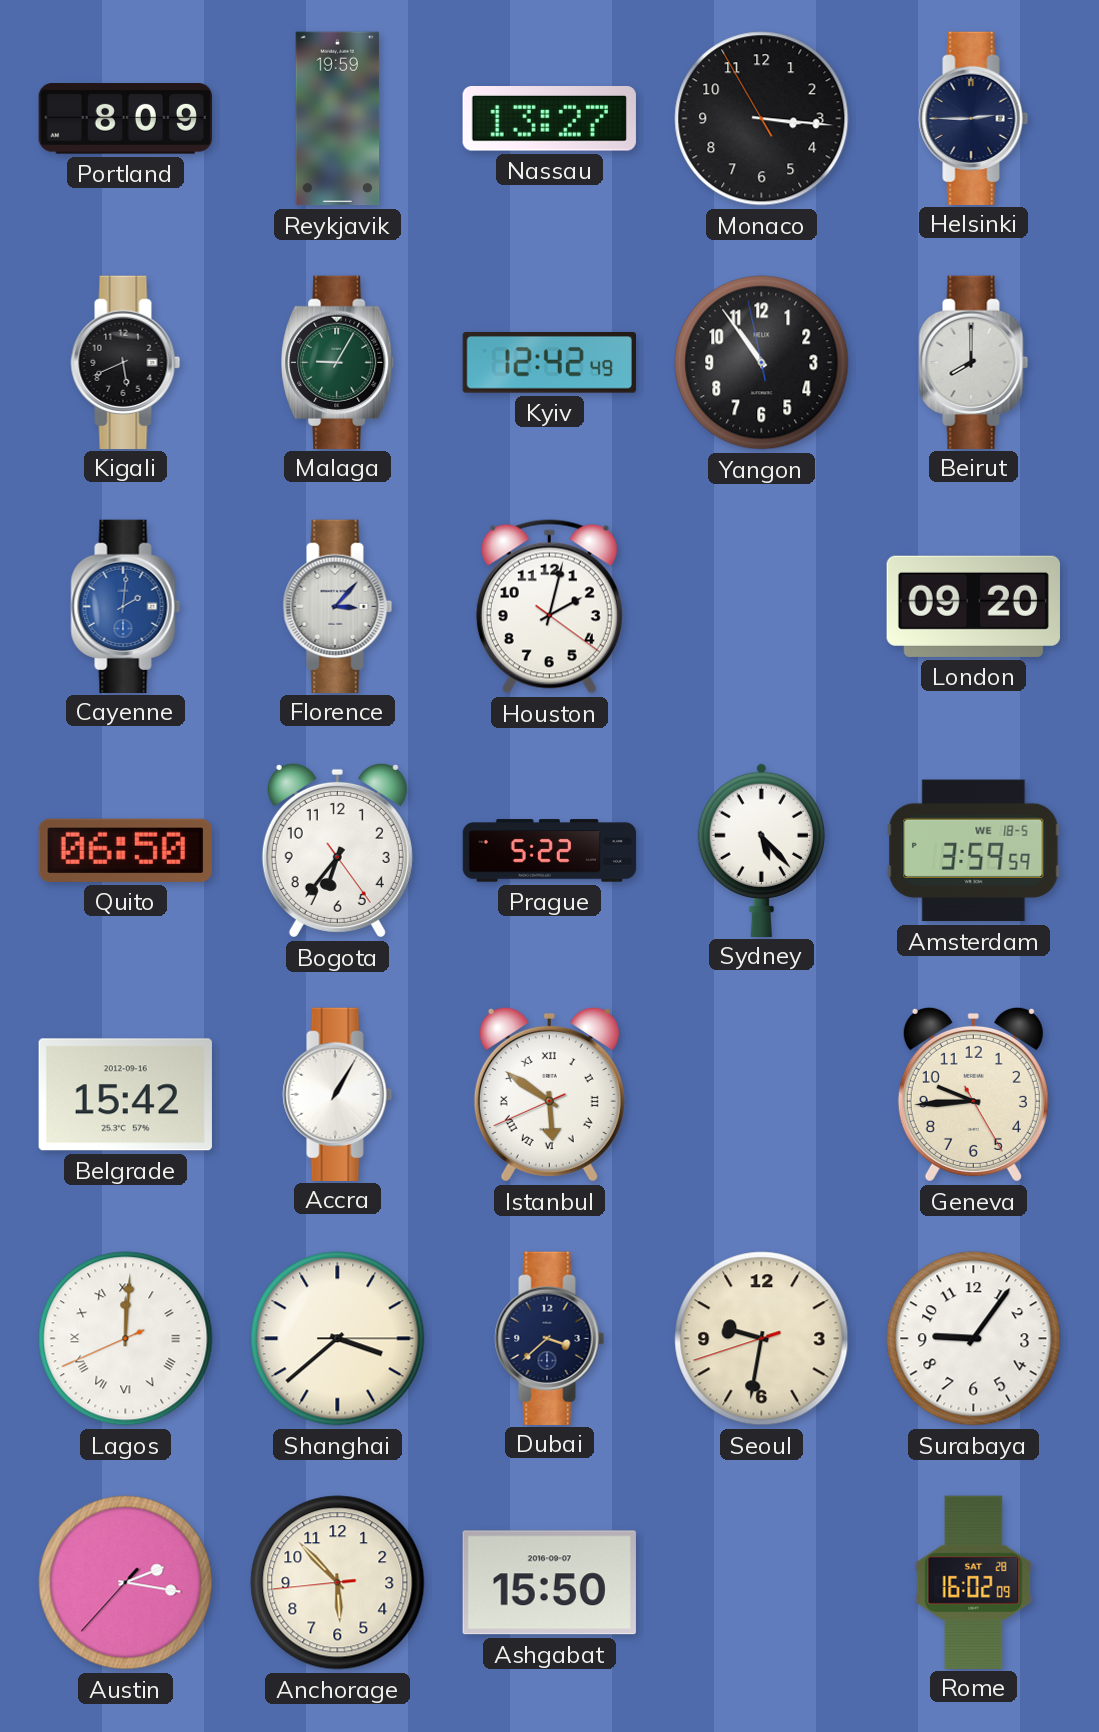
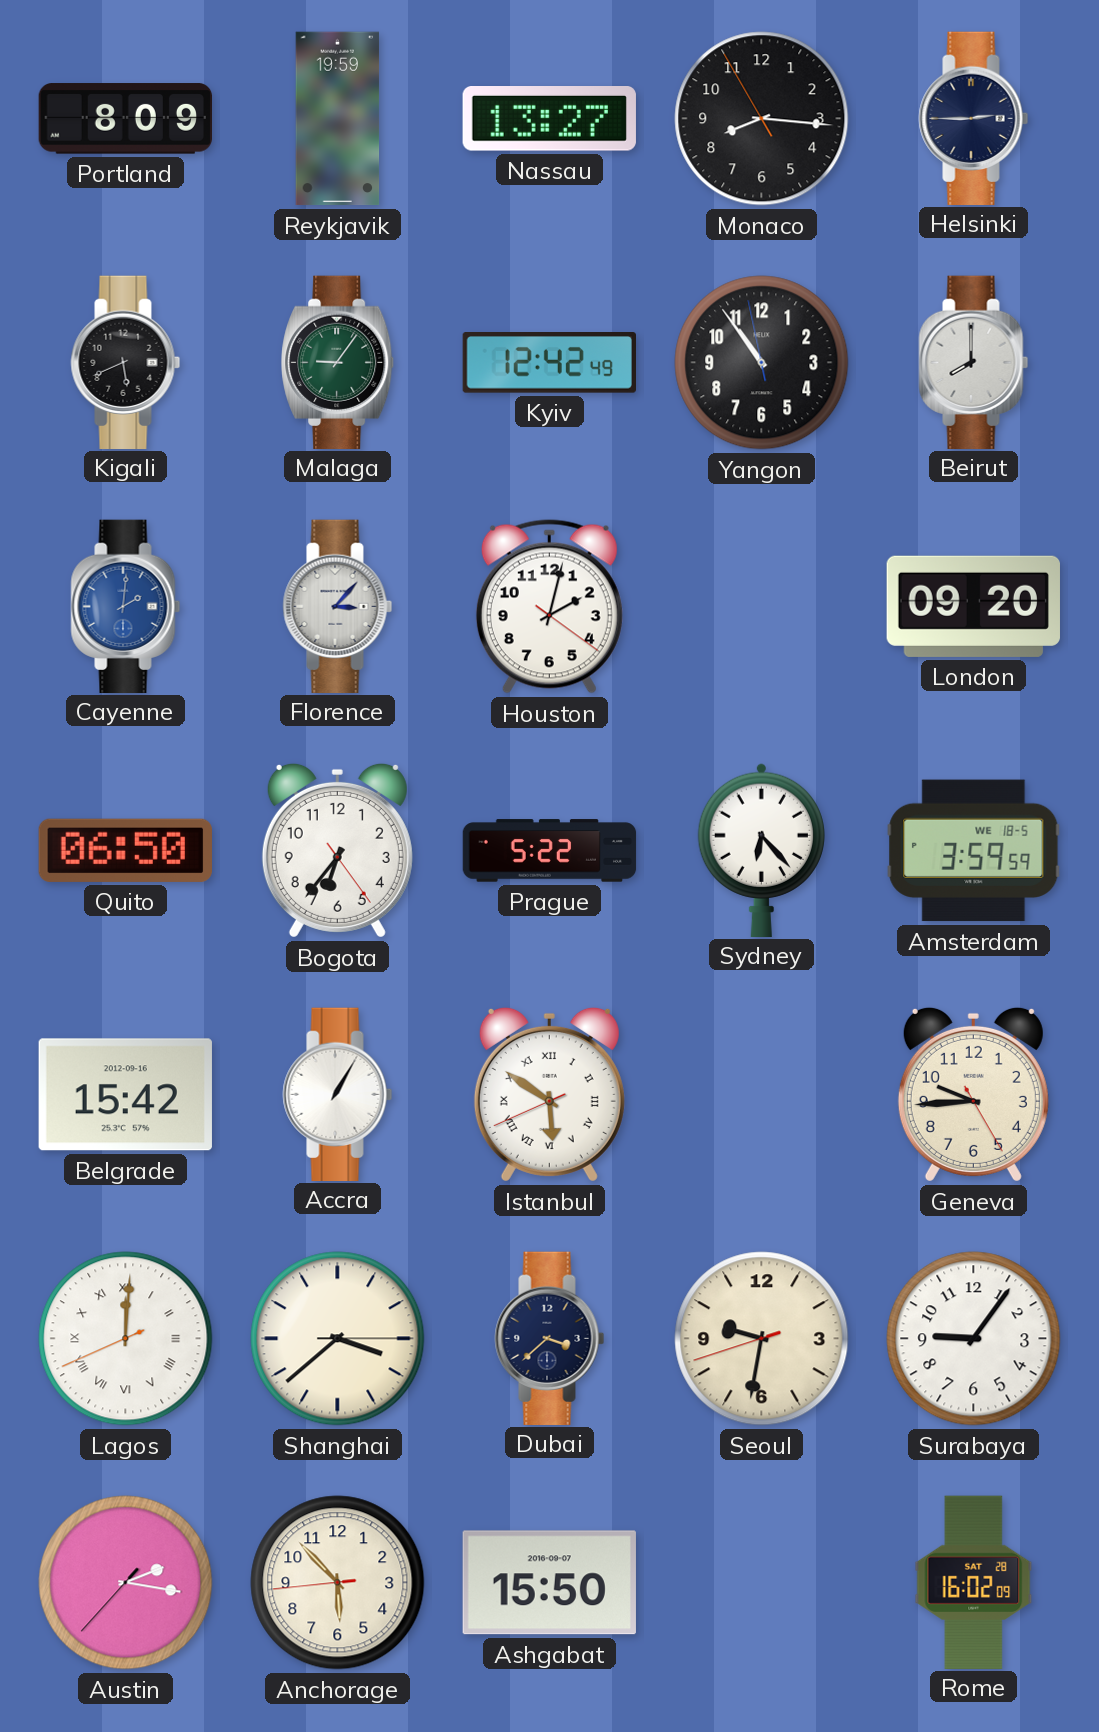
Monaco: 3:15 -> 8:15
Malaga: 9:05 -> 9:06
Sydney: 5:23 -> 6:23
